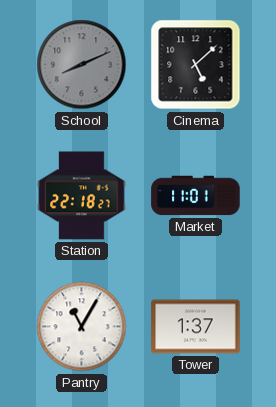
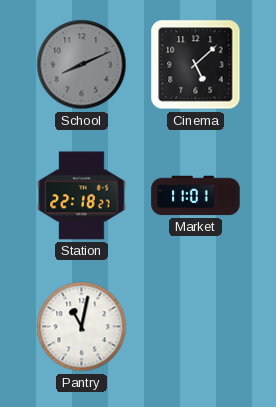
Pantry: 11:05 -> 11:02
Tower: 1:37 -> none
